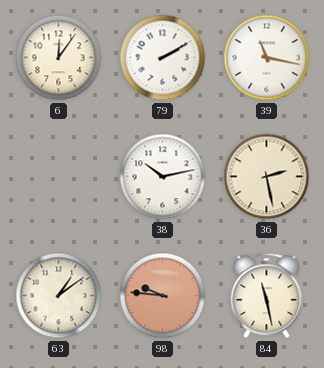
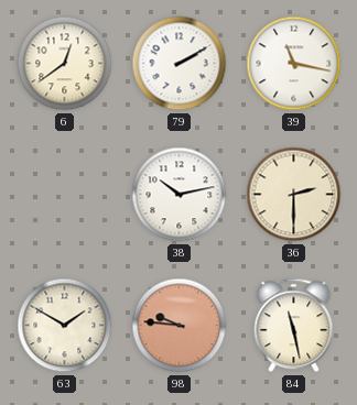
6: 12:06 -> 12:39
36: 2:28 -> 2:30
63: 1:09 -> 1:50
